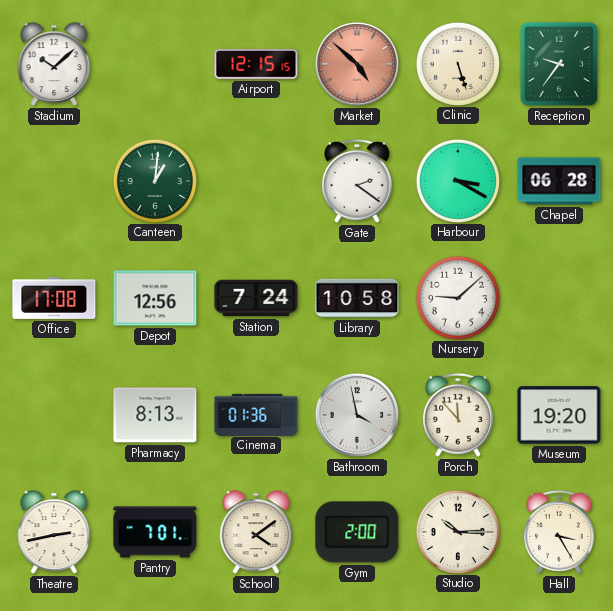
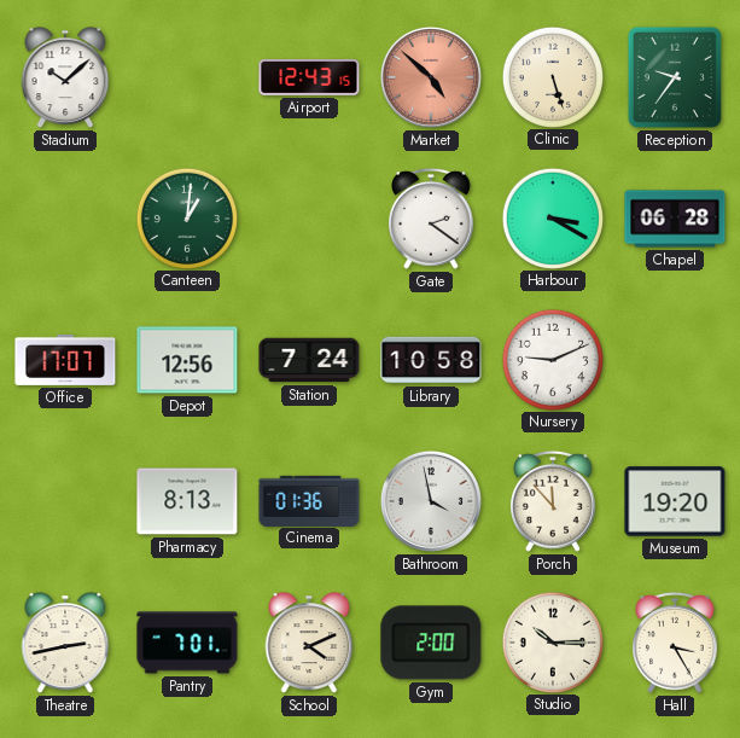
Airport: 12:15 -> 12:43
Office: 17:08 -> 17:07
Nursery: 9:08 -> 9:11
School: 4:09 -> 4:11
